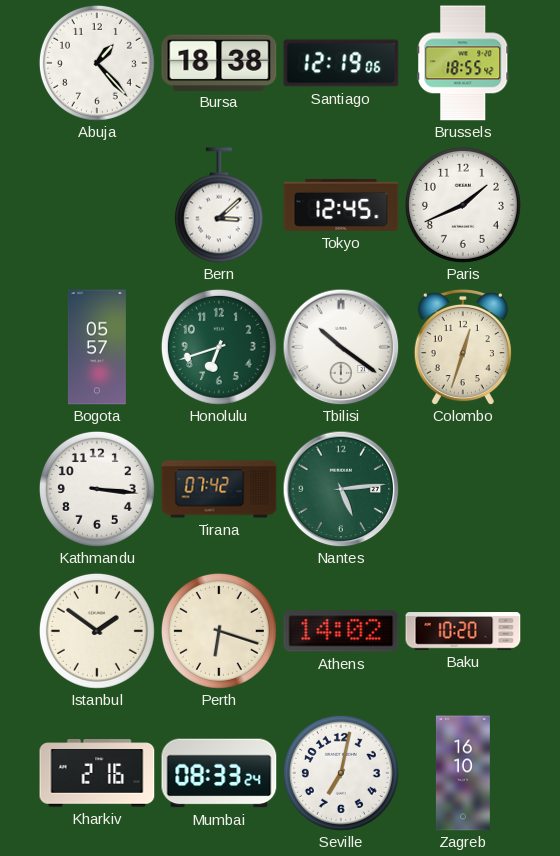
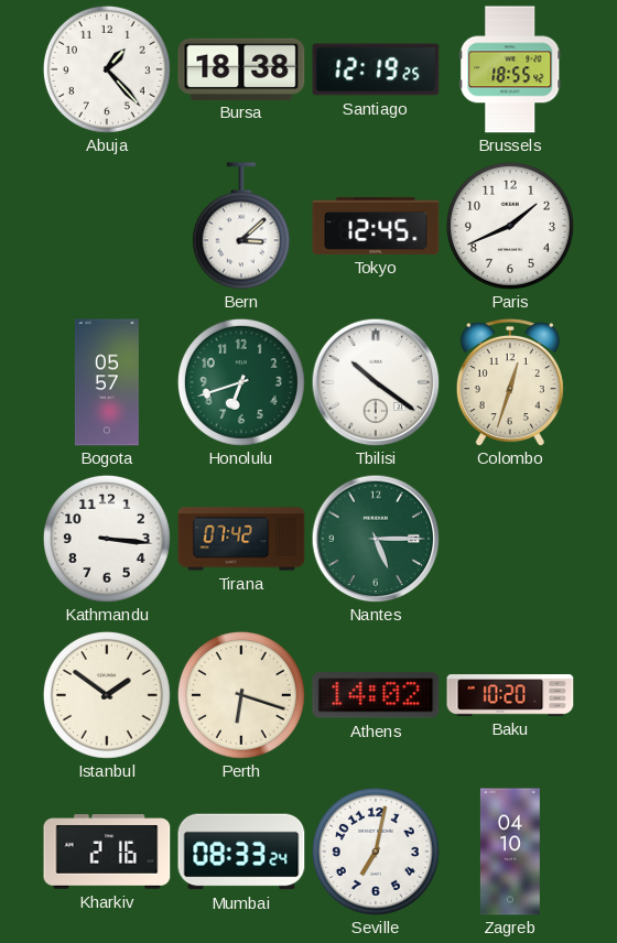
Santiago: 12:19:06 -> 12:19:25
Nantes: 5:14 -> 5:15
Zagreb: 16:10 -> 04:10
